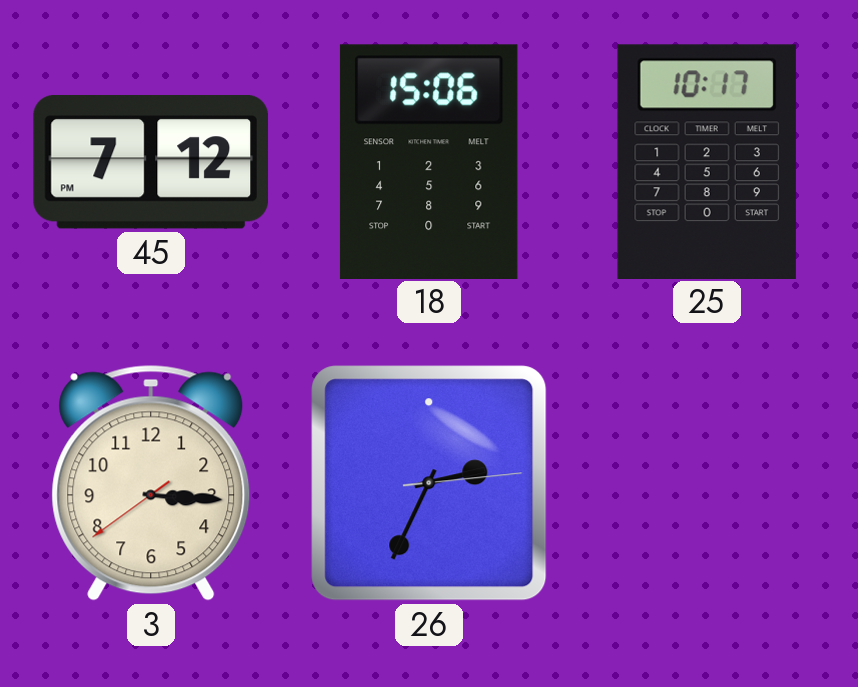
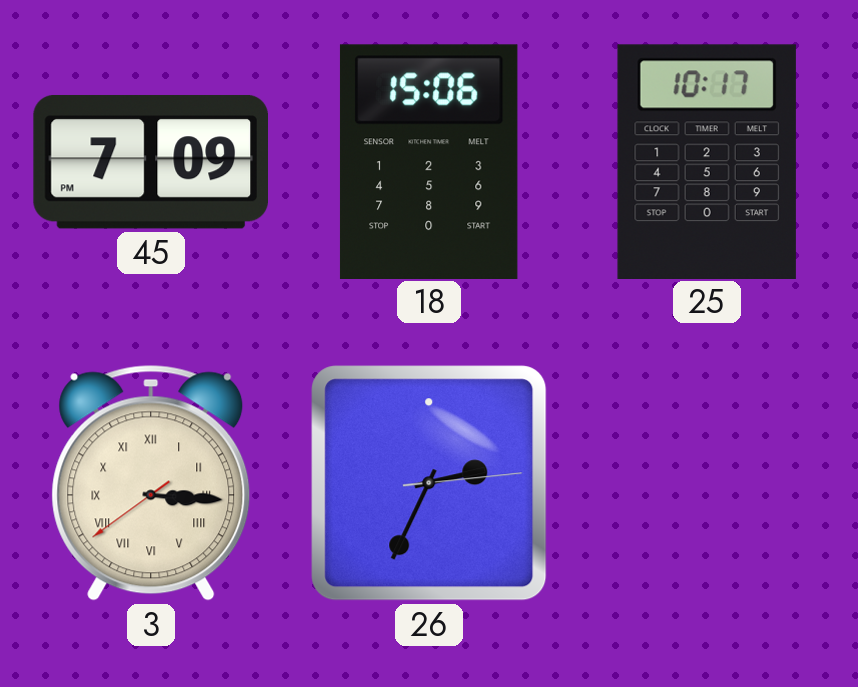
45: 7:12 -> 7:09
3 numerals: Arabic -> Roman
